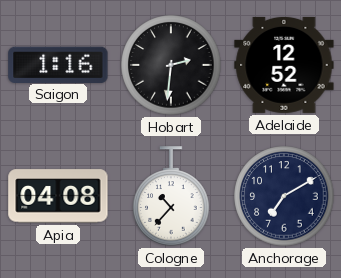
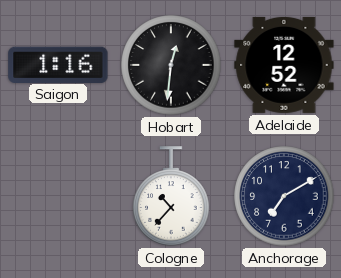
Hobart: 2:31 -> 12:31
Apia: 04:08 -> none
